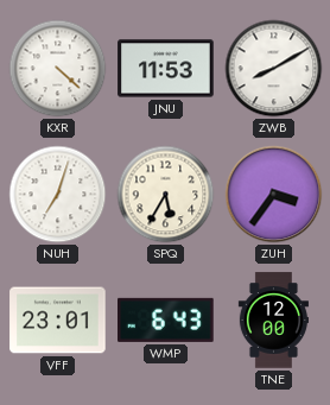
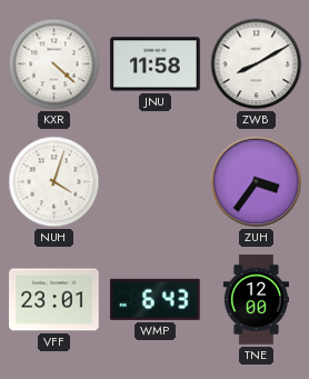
JNU: 11:53 -> 11:58
NUH: 7:03 -> 4:03
SPQ: 5:35 -> none
